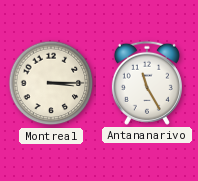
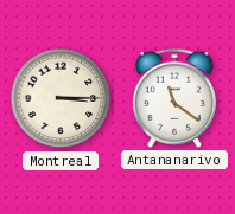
Antananarivo: 11:25 -> 11:21
